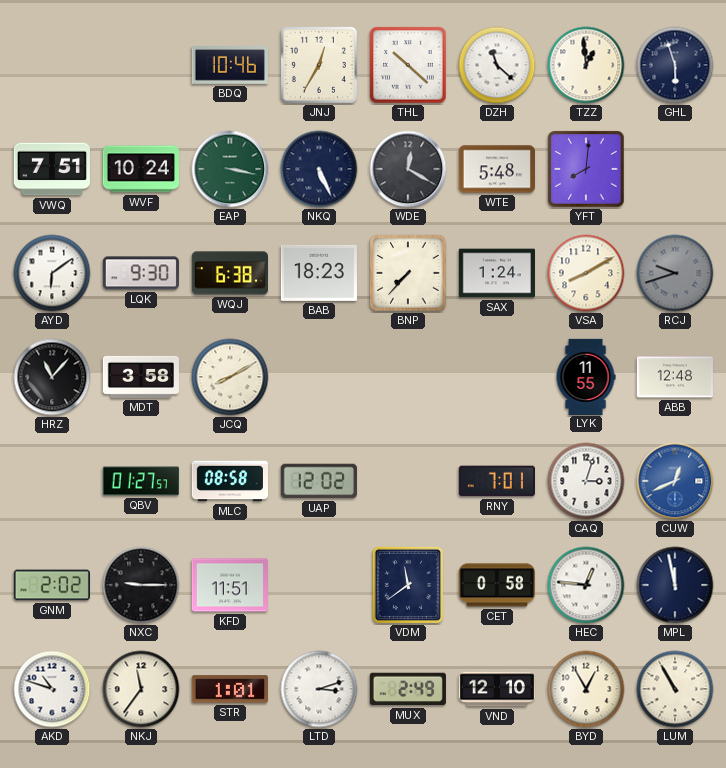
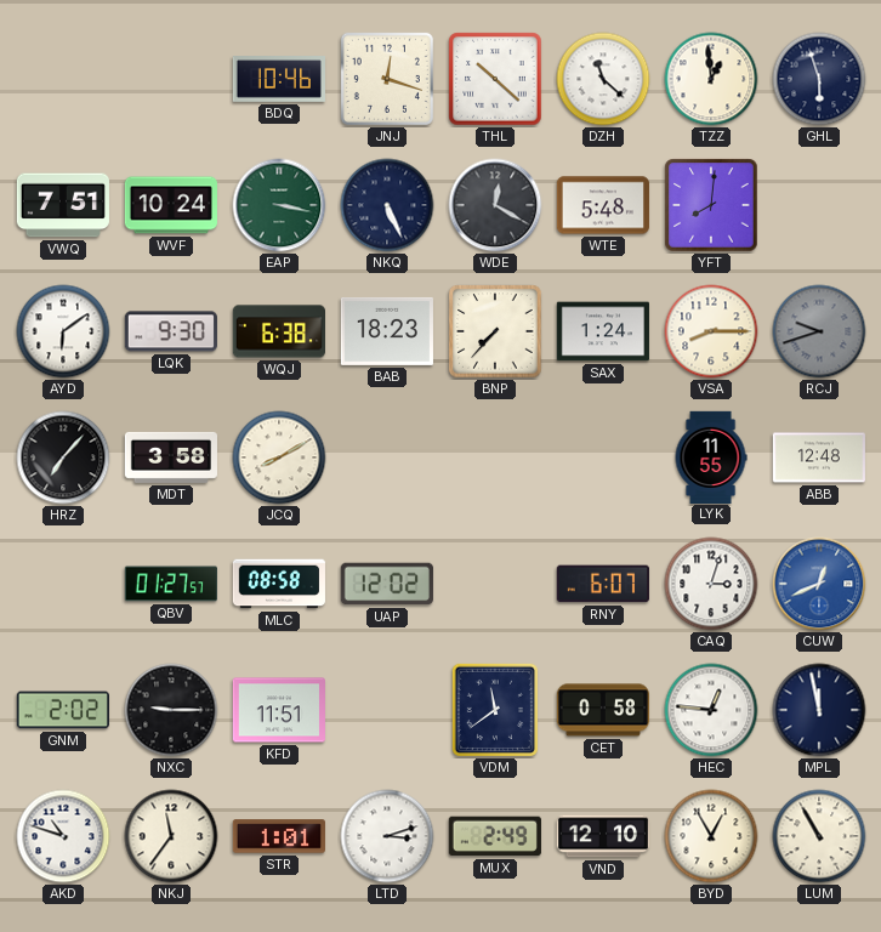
JNJ: 12:35 -> 12:18
VSA: 8:10 -> 8:15
HRZ: 11:07 -> 7:07
RNY: 7:01 -> 6:07
